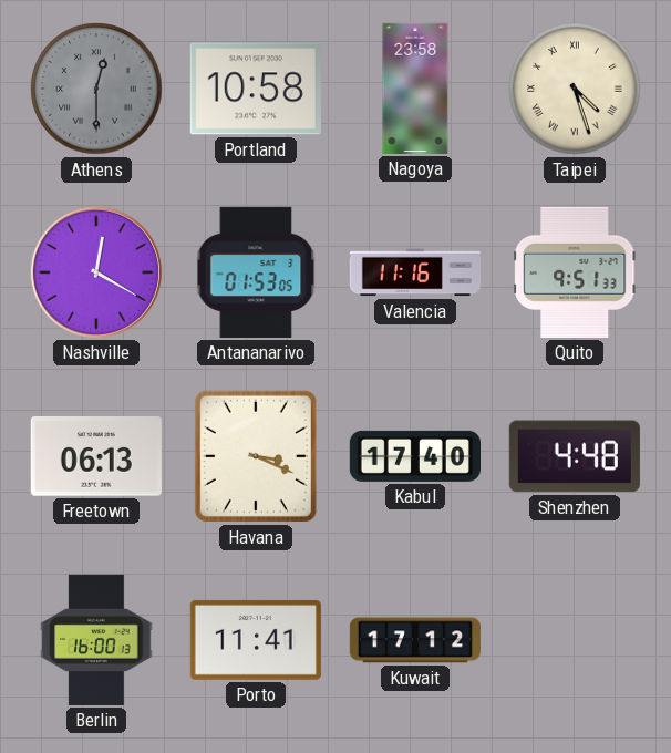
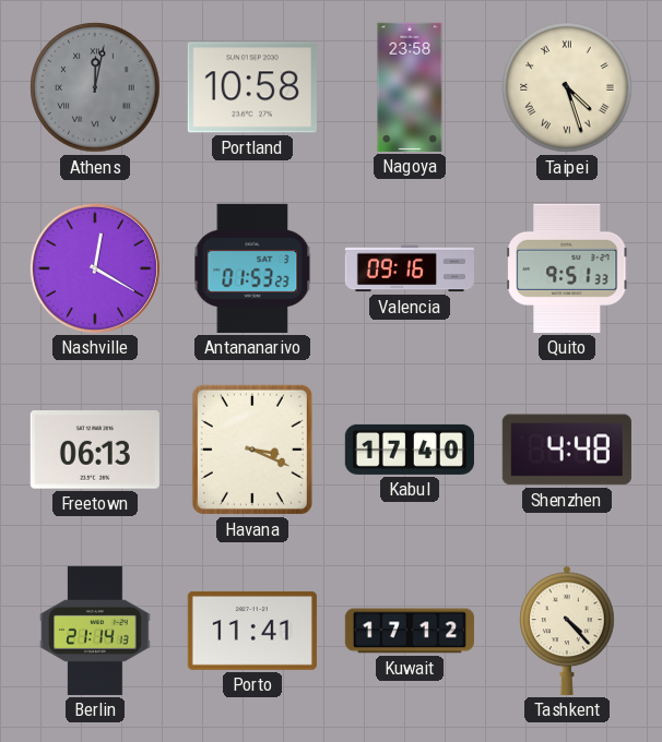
Athens: 12:30 -> 12:02
Antananarivo: 01:53:05 -> 01:53:23
Valencia: 11:16 -> 09:16
Berlin: 16:00 -> 21:14
Tashkent: none -> 4:23
